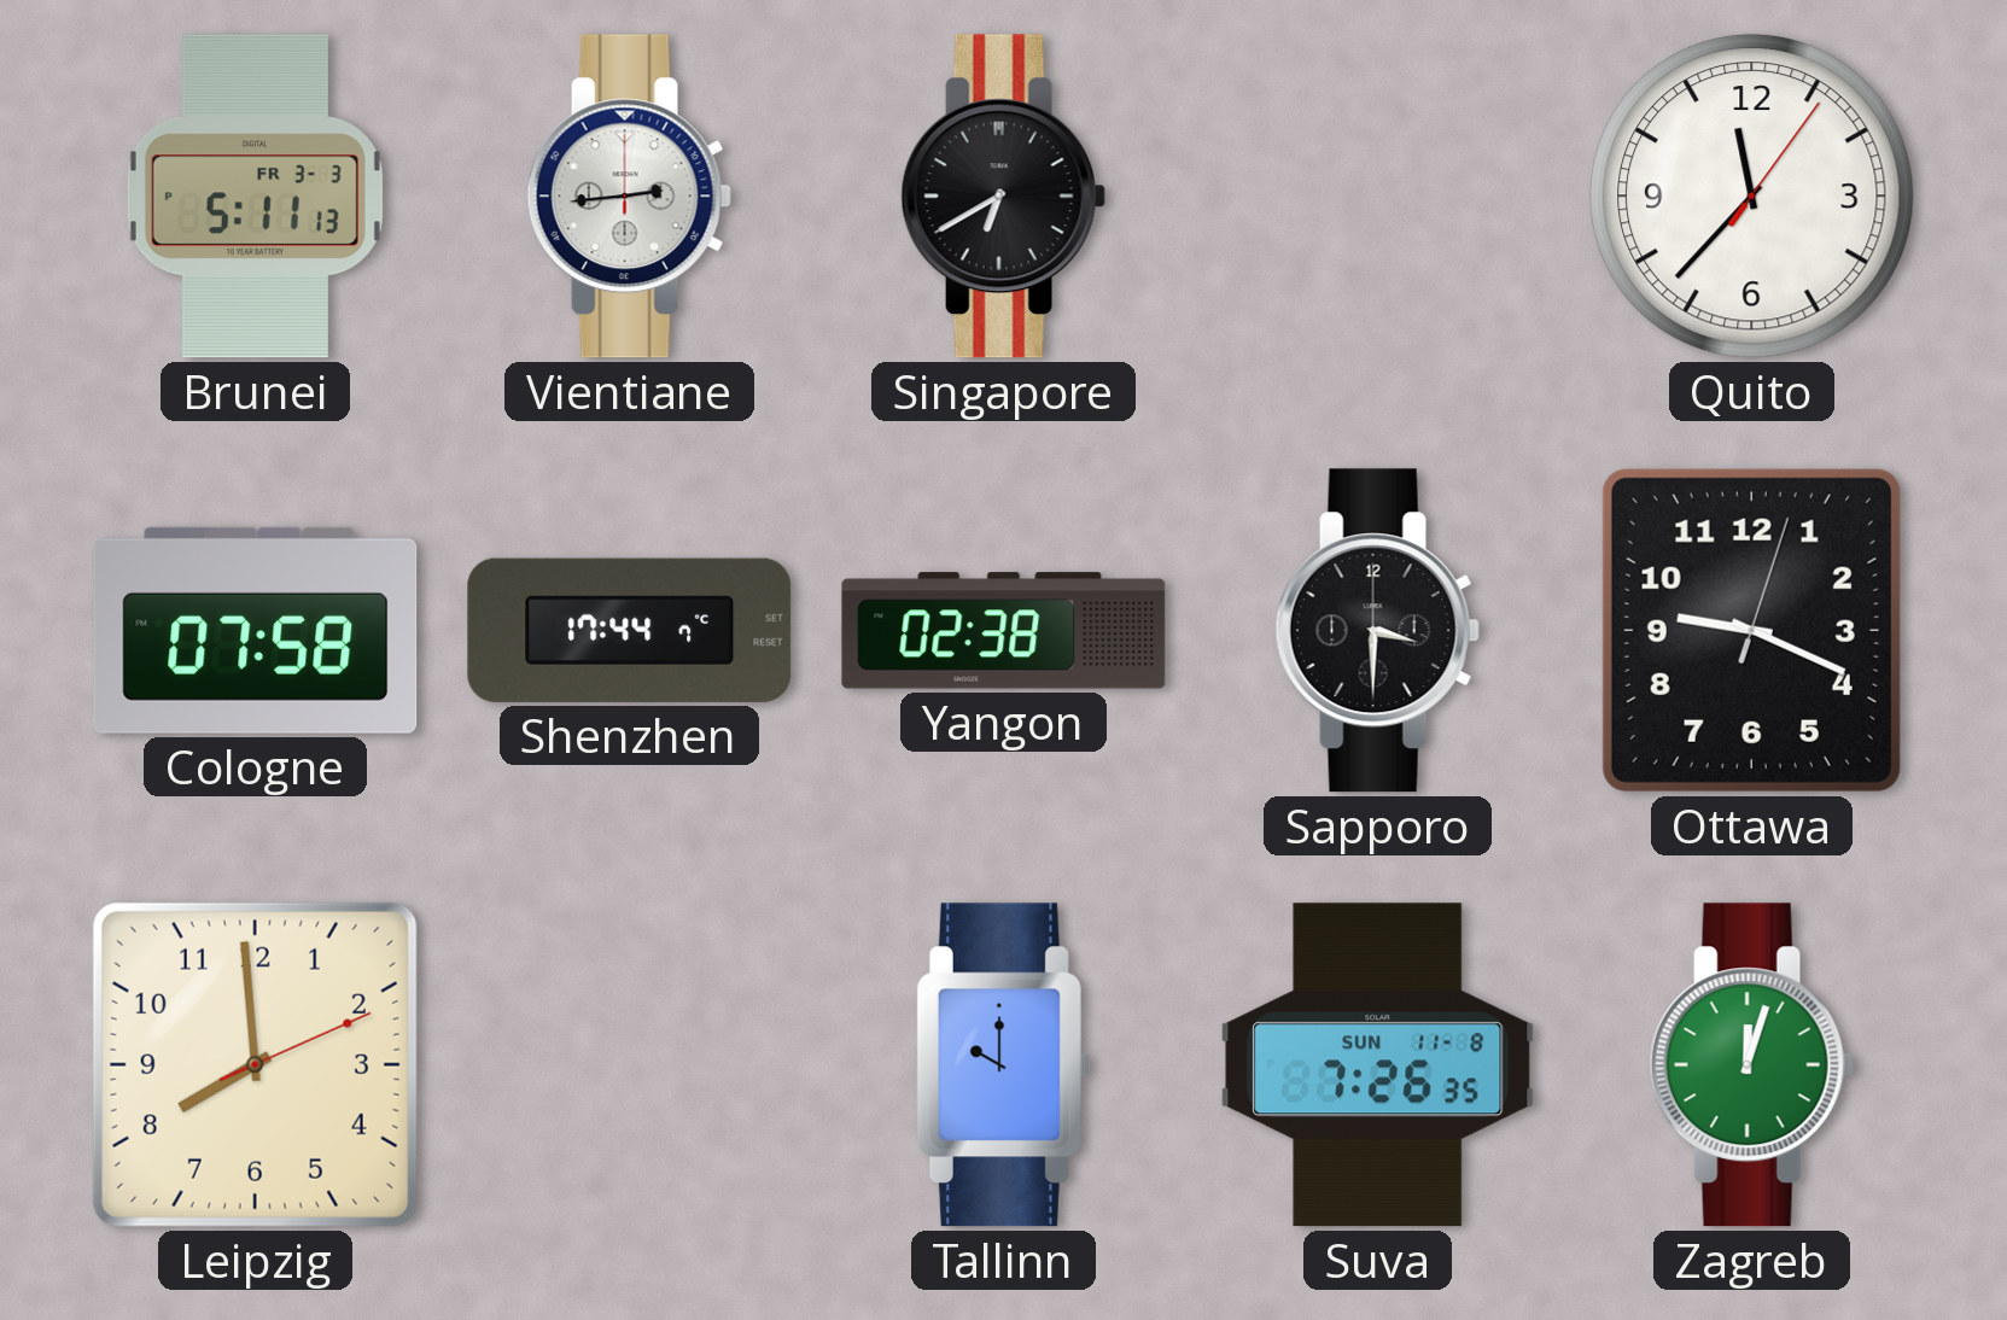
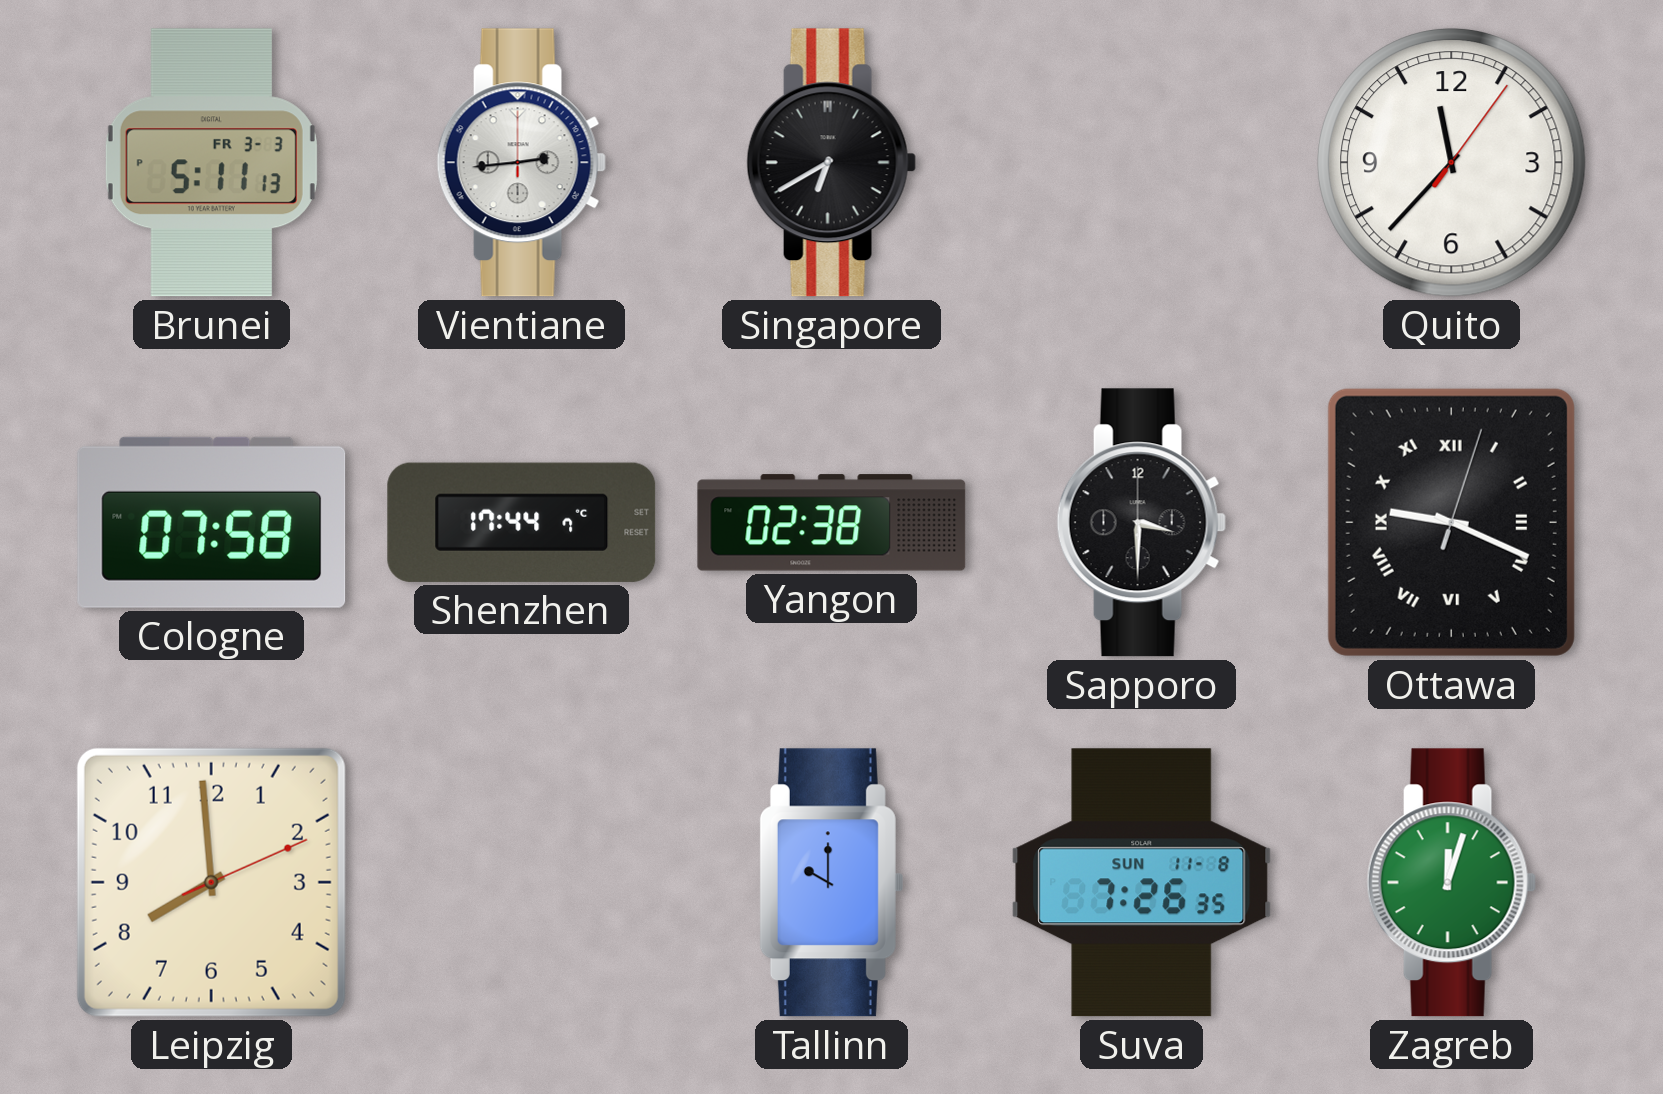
Ottawa numerals: Arabic -> Roman
